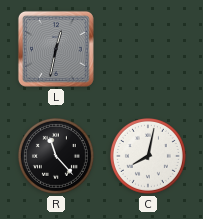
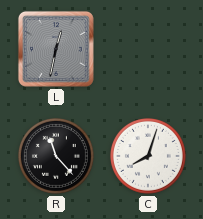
C: 8:02 -> 8:03
